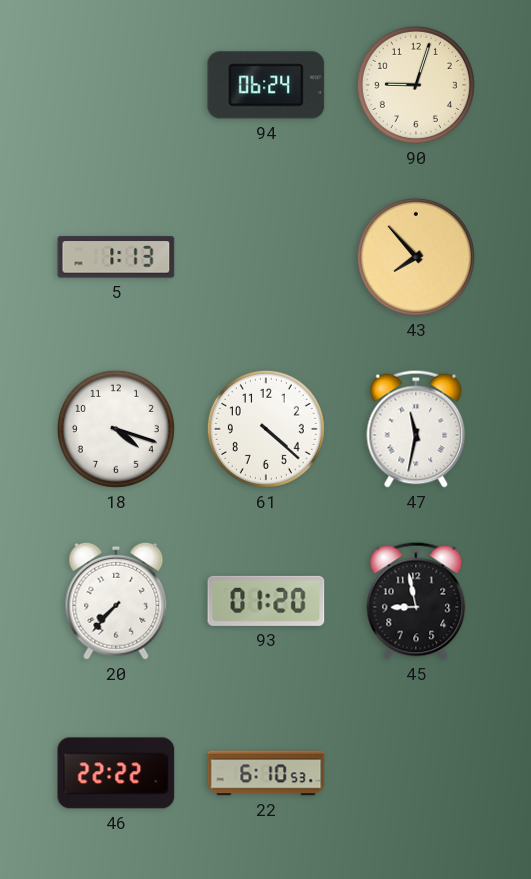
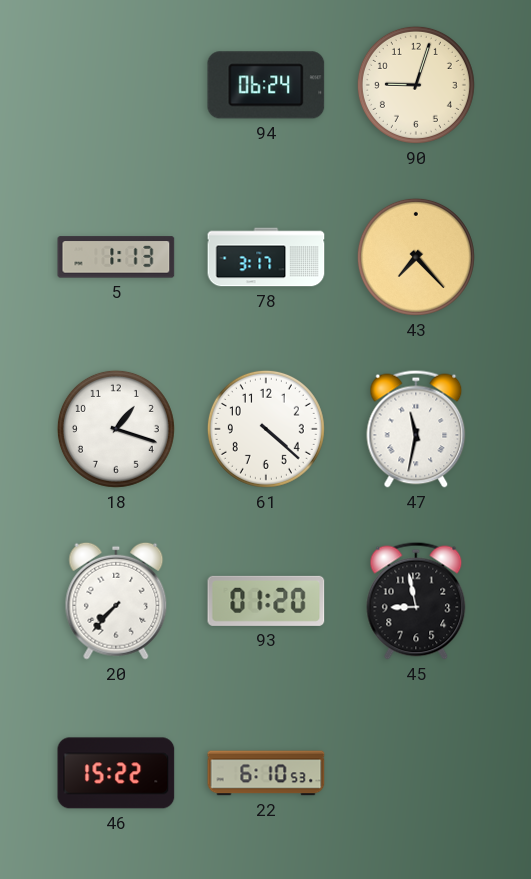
78: none -> 3:17
43: 7:53 -> 7:23
18: 4:18 -> 1:18
46: 22:22 -> 15:22
